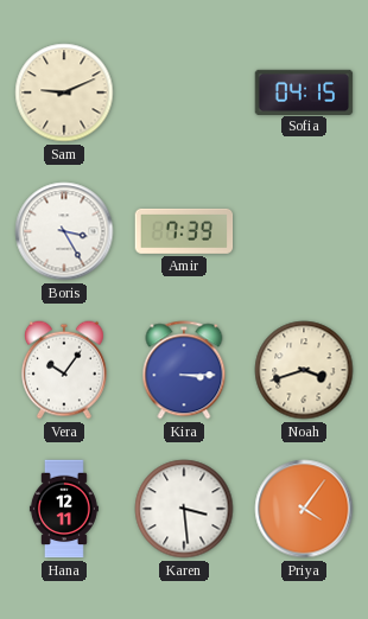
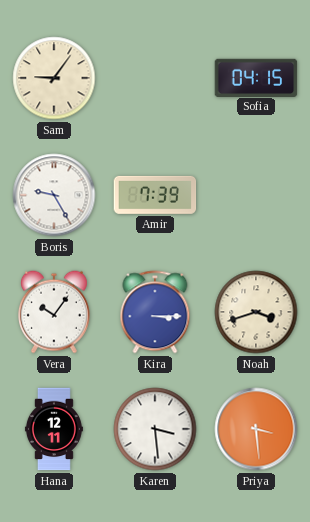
Sam: 9:11 -> 9:06
Boris: 3:25 -> 9:25
Priya: 4:06 -> 3:29
